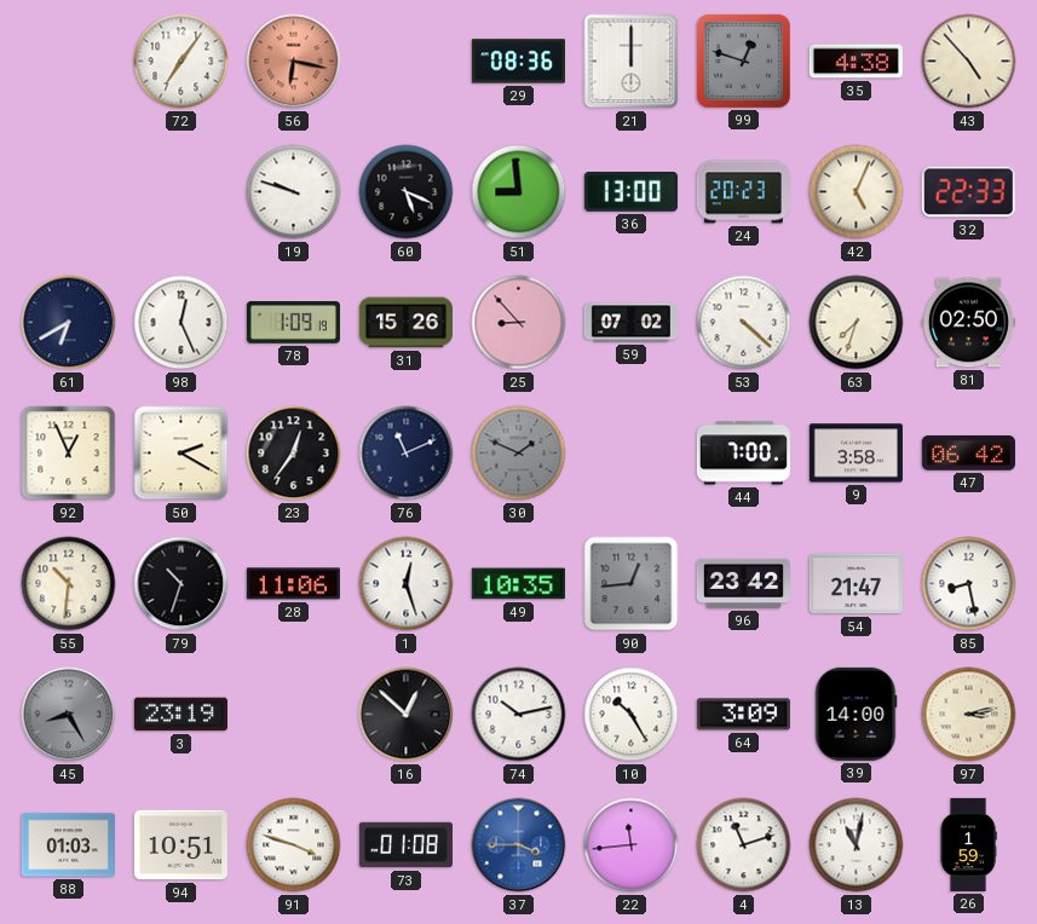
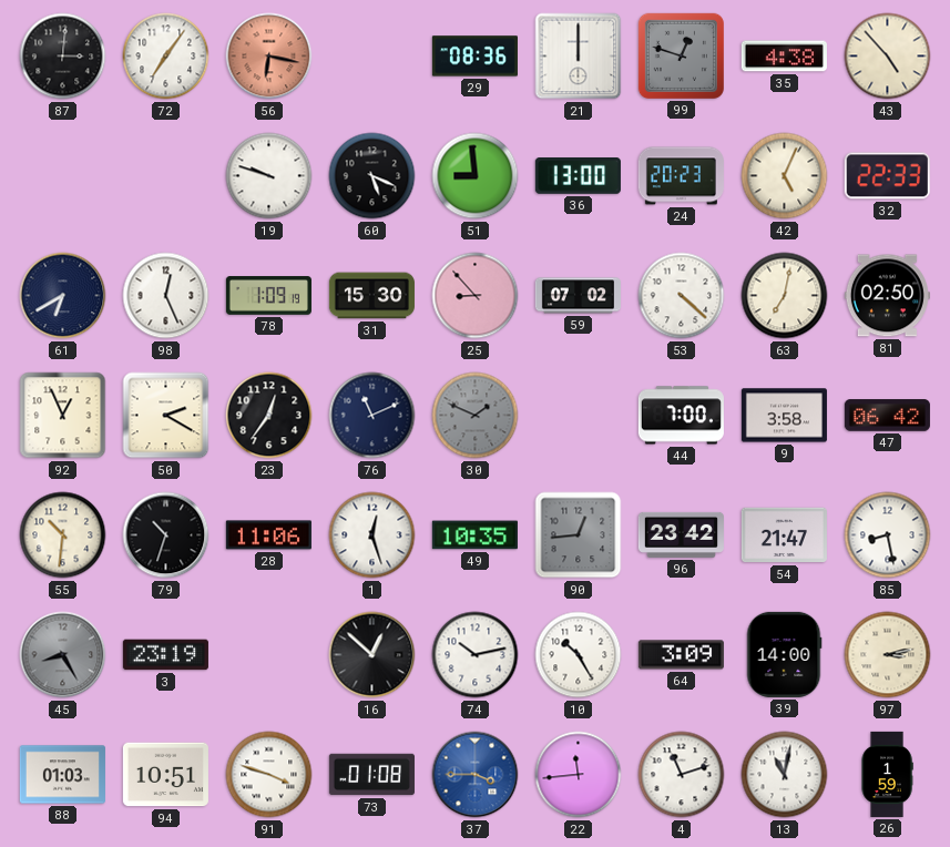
87: none -> 3:01
31: 15:26 -> 15:30
63: 7:33 -> 7:02
